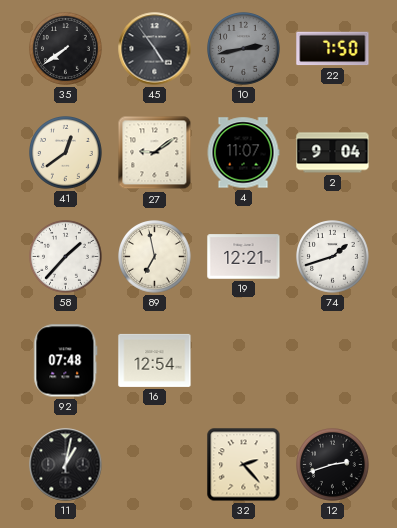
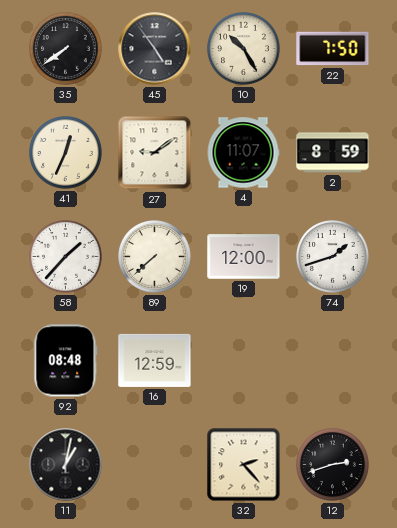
10: 2:43 -> 10:25
10 dial: grey -> cream
41: 12:39 -> 12:34
2: 9:04 -> 8:59
89: 6:58 -> 7:38
19: 12:21 -> 12:00
92: 07:48 -> 08:48
16: 12:54 -> 12:59
